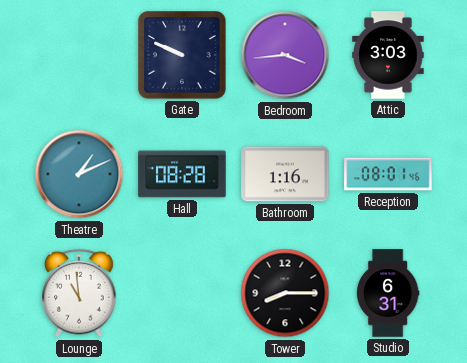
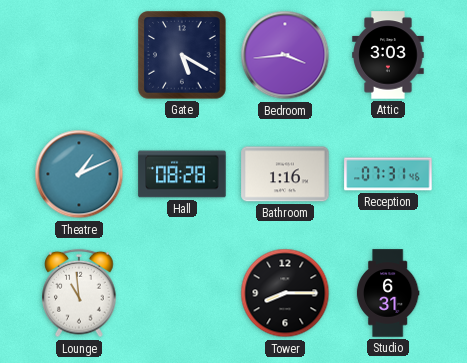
Gate: 9:49 -> 5:20
Reception: 08:01 -> 07:31
